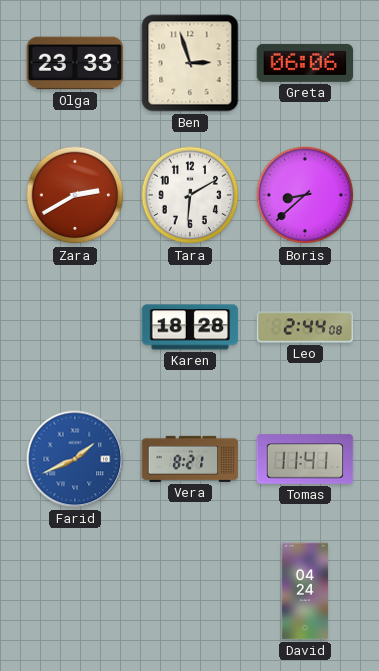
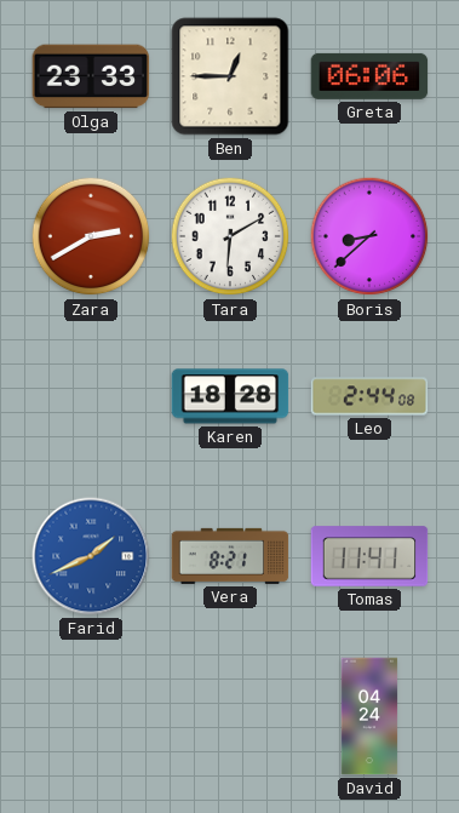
Ben: 2:57 -> 12:45
